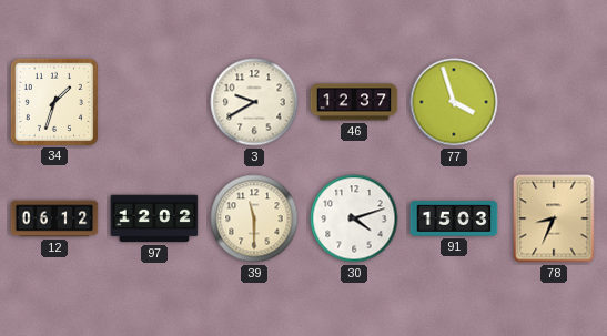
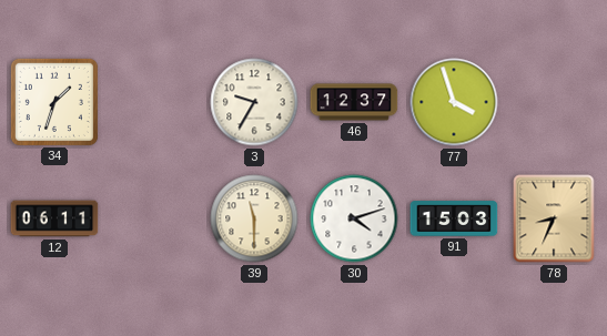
3: 9:40 -> 9:35
12: 06:12 -> 06:11
97: 12:02 -> none
